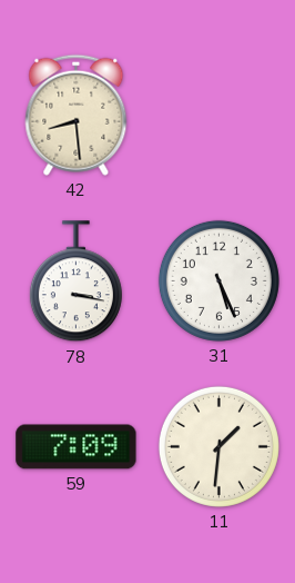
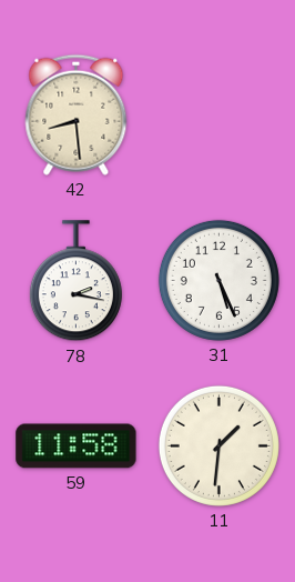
78: 3:17 -> 2:17
59: 7:09 -> 11:58
